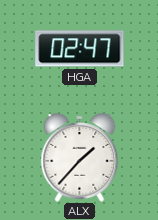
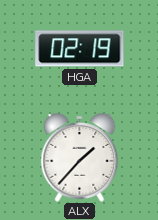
HGA: 02:47 -> 02:19
